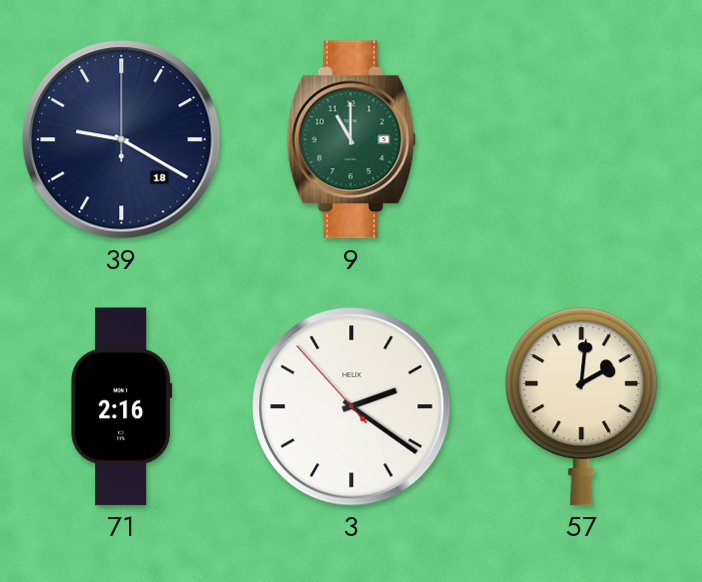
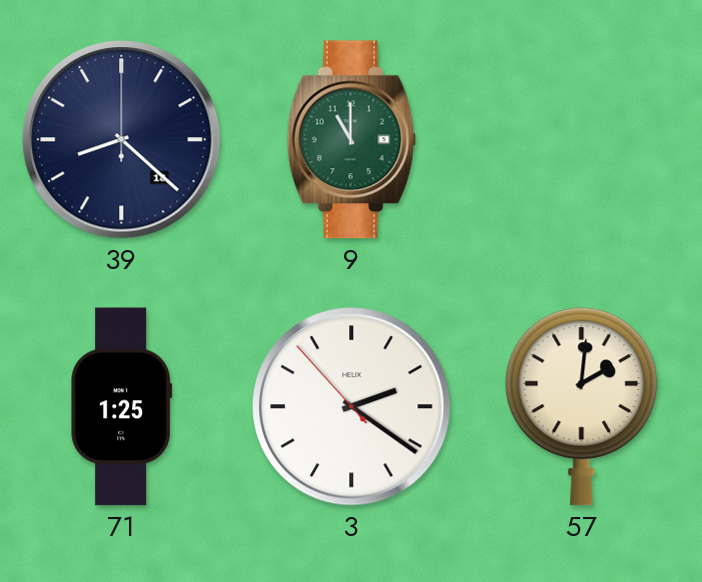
39: 9:20 -> 8:22
71: 2:16 -> 1:25
